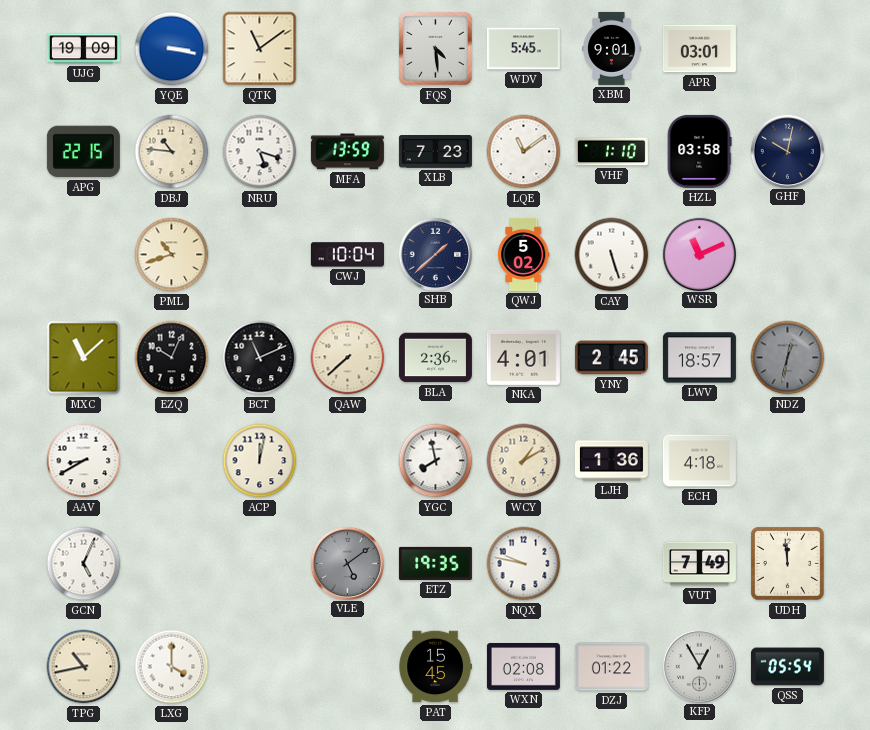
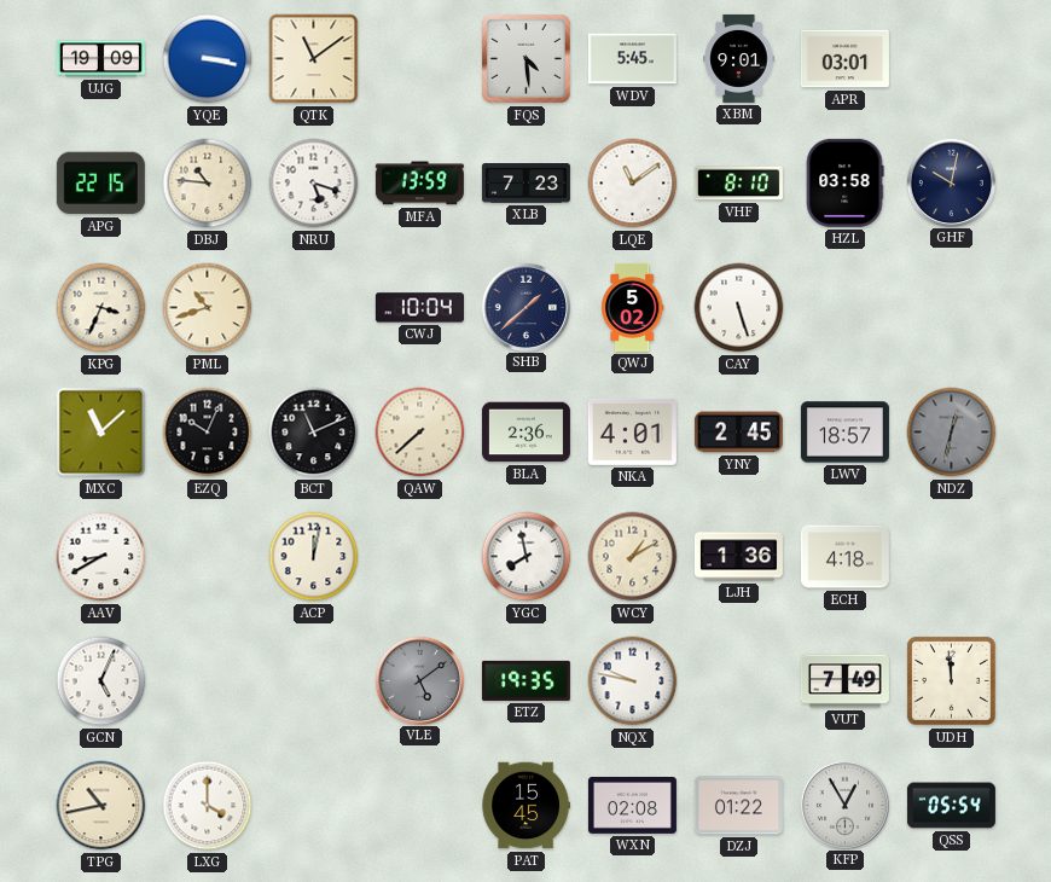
VHF: 1:10 -> 8:10
KPG: none -> 3:34
WSR: 11:11 -> none
